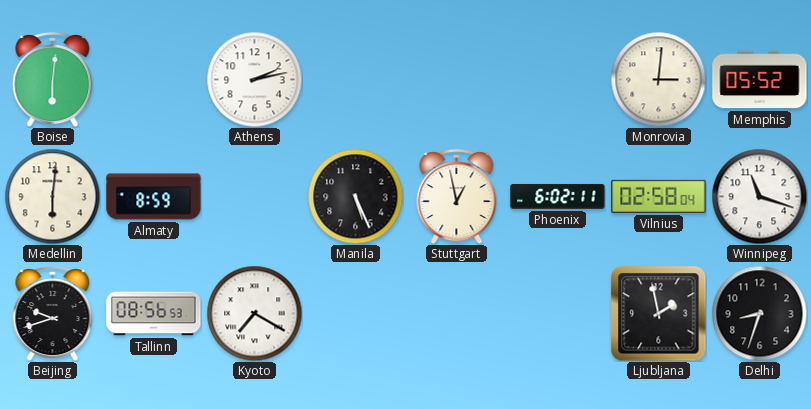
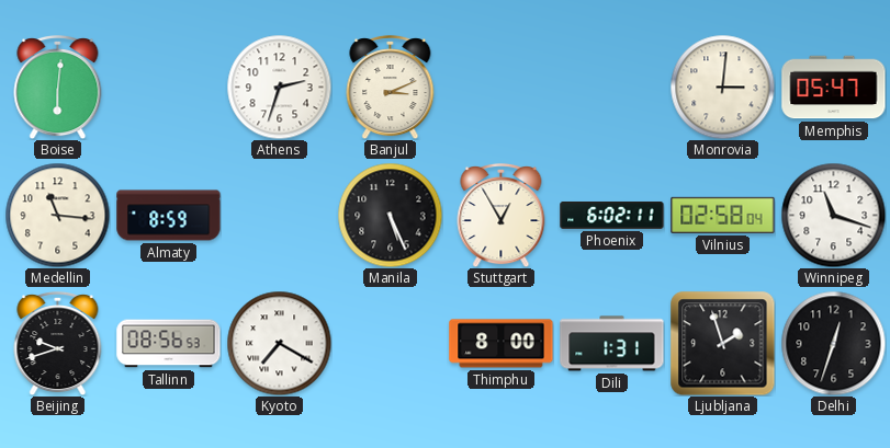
Athens: 2:13 -> 2:33
Banjul: none -> 3:11
Memphis: 05:52 -> 05:47
Medellin: 6:01 -> 11:16
Stuttgart: 12:58 -> 12:55
Thimphu: none -> 8:00
Dili: none -> 1:31
Ljubljana: 1:58 -> 1:57
Delhi: 8:33 -> 12:33
